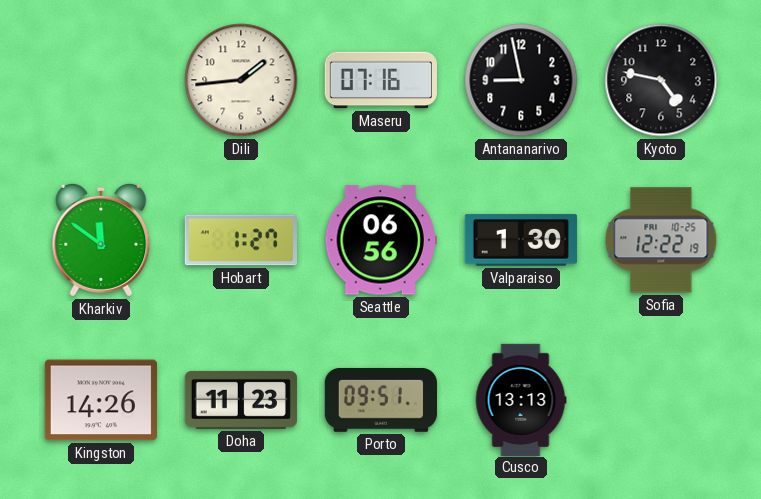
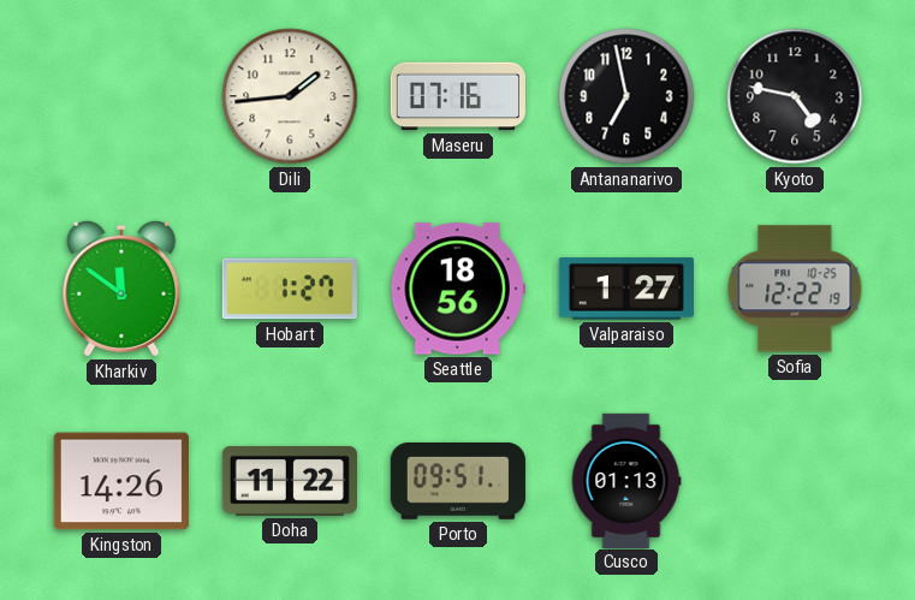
Antananarivo: 8:58 -> 6:58
Seattle: 06:56 -> 18:56
Valparaiso: 1:30 -> 1:27
Doha: 11:23 -> 11:22
Cusco: 13:13 -> 01:13
